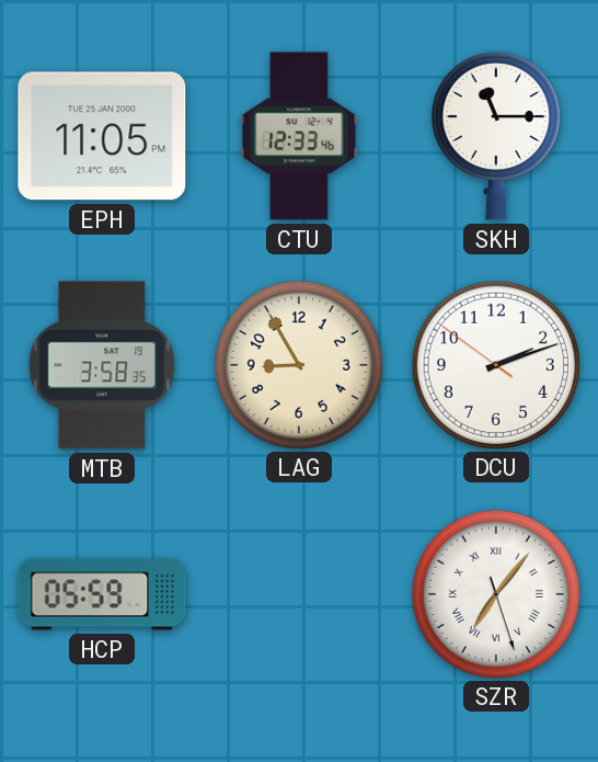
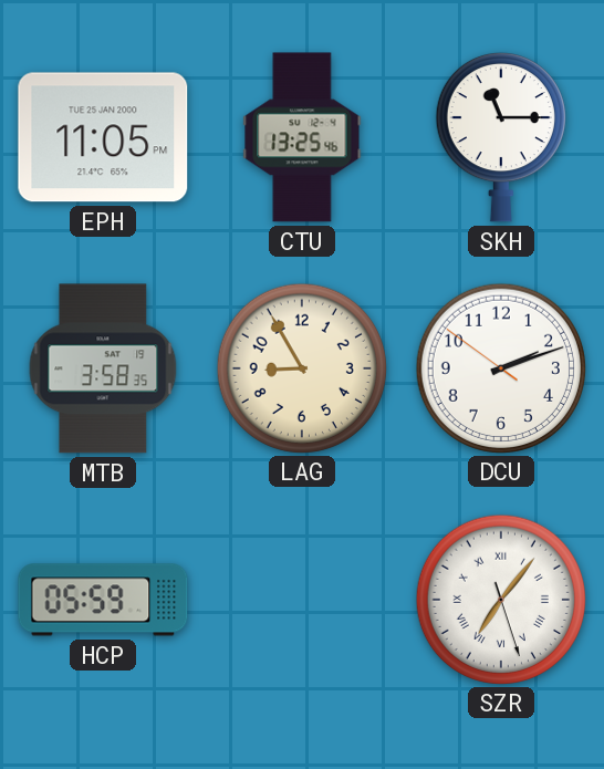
CTU: 12:33 -> 13:25
